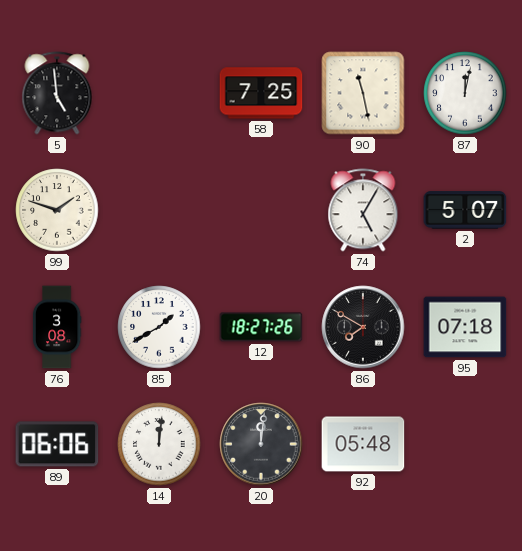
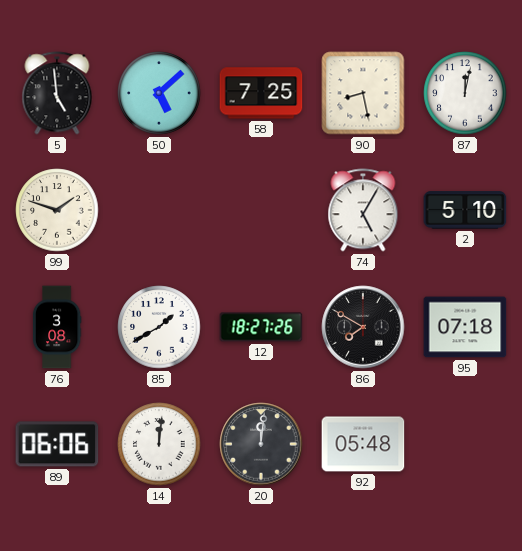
50: none -> 5:08
90: 11:28 -> 8:28
2: 5:07 -> 5:10
